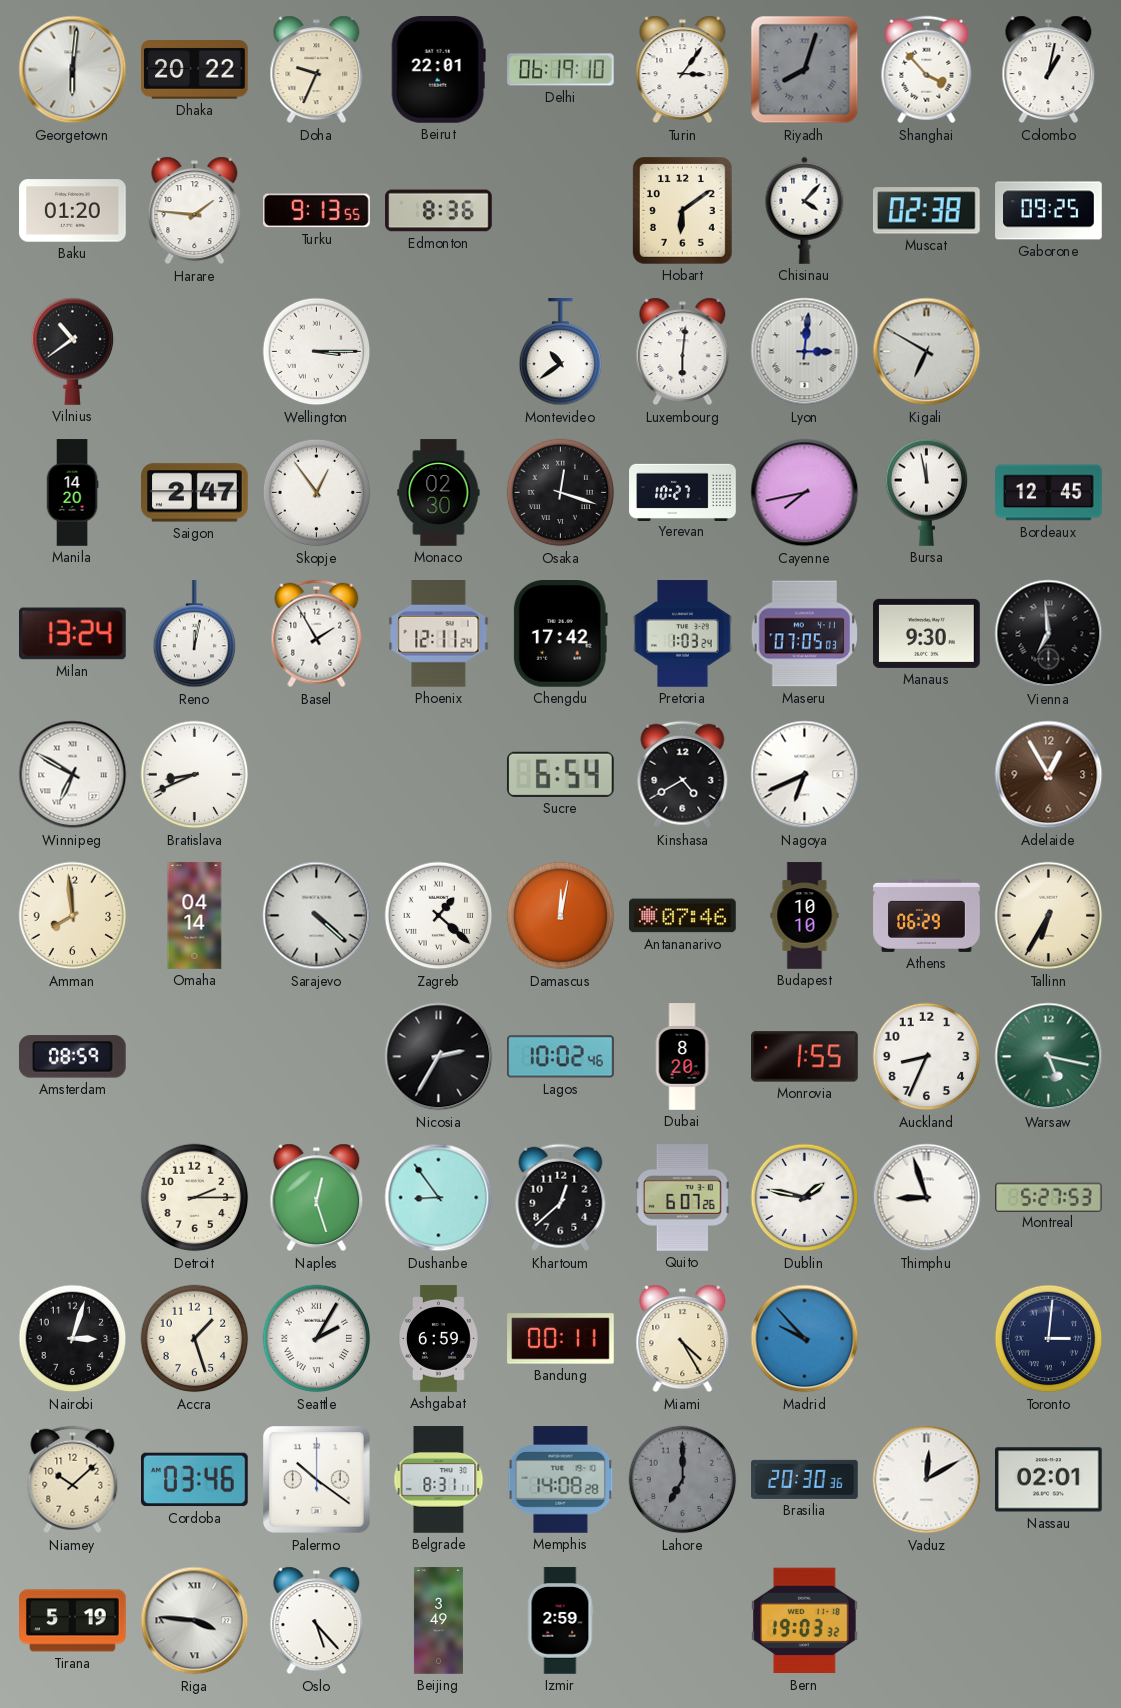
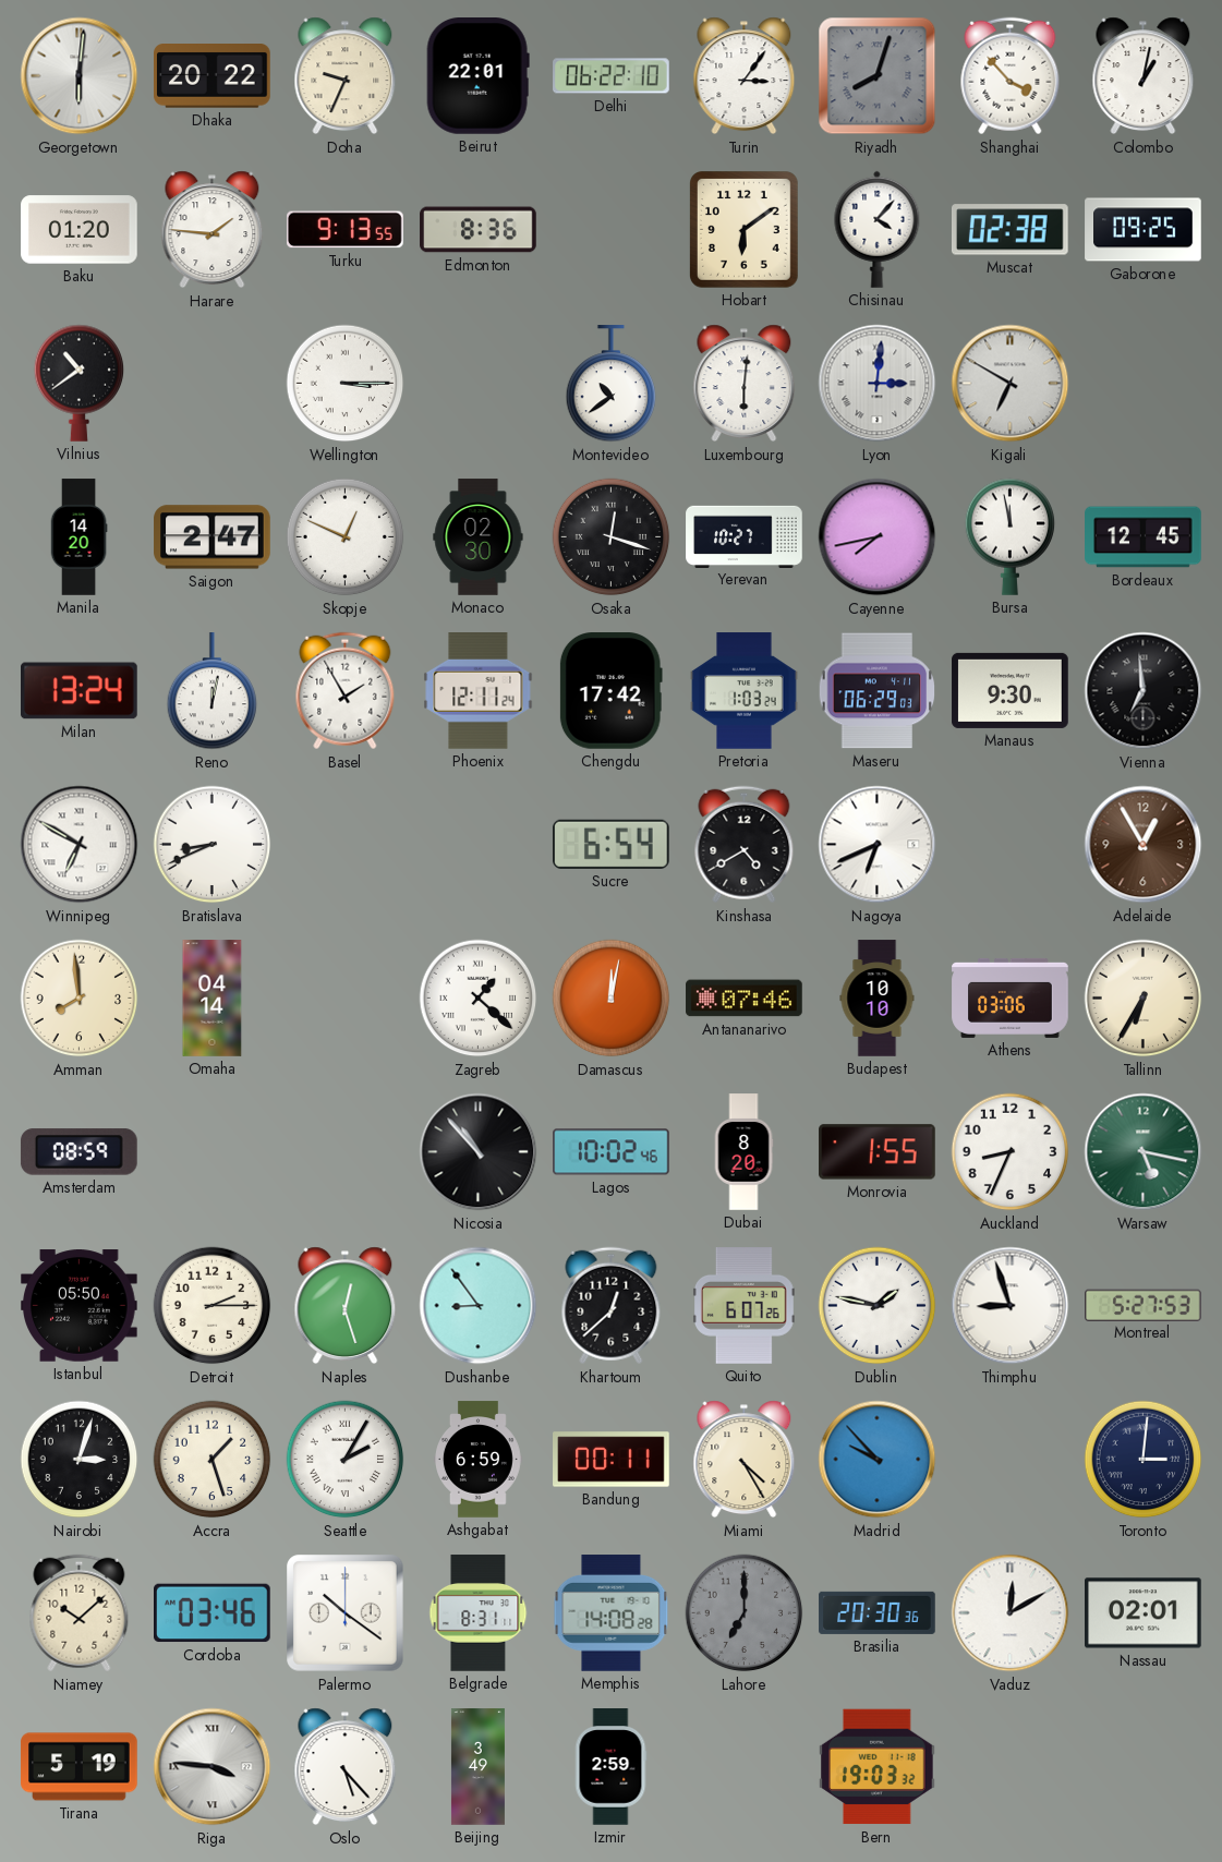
Delhi: 06:19 -> 06:22
Skopje: 12:54 -> 12:49
Maseru: 07:05 -> 06:29
Sarajevo: 4:22 -> none
Athens: 06:29 -> 03:06
Nicosia: 2:35 -> 10:53
Istanbul: none -> 05:50
